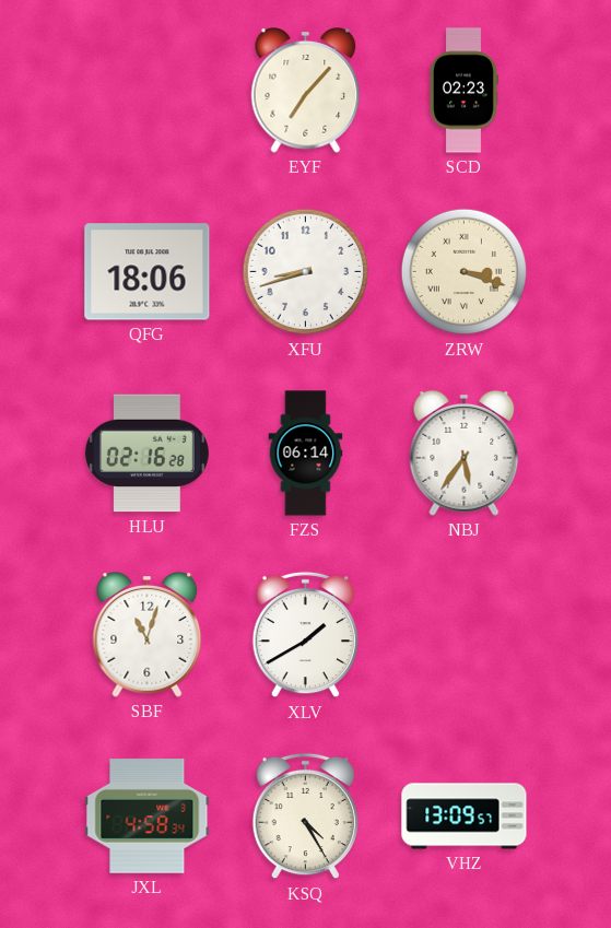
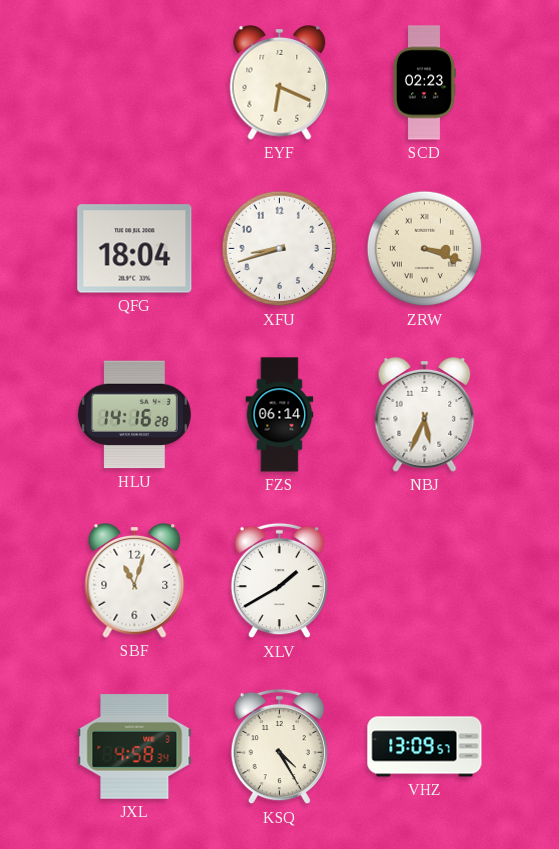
EYF: 7:07 -> 6:19
QFG: 18:06 -> 18:04
HLU: 02:16 -> 14:16
NBJ: 5:36 -> 5:34
